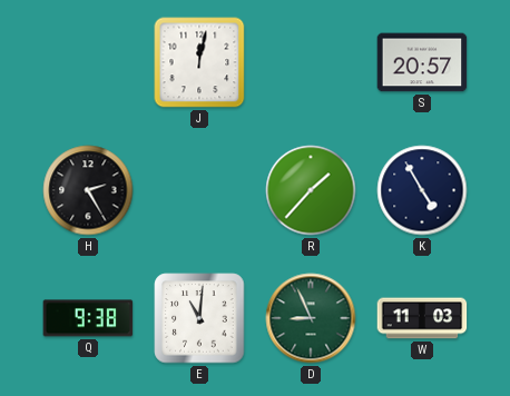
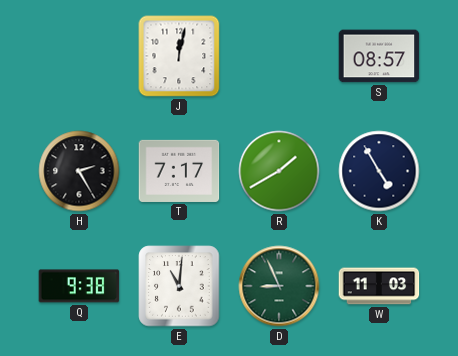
S: 20:57 -> 08:57
T: none -> 7:17
R: 1:37 -> 1:40
